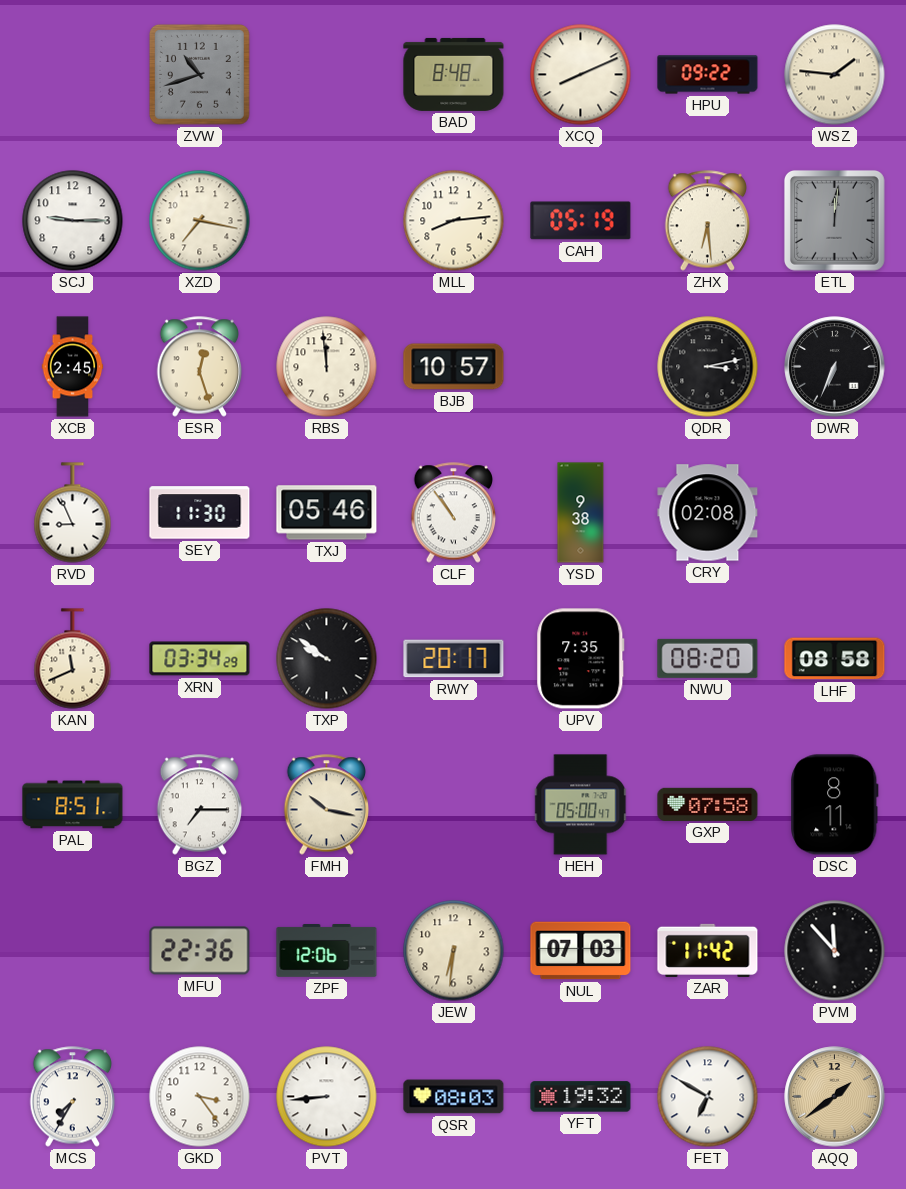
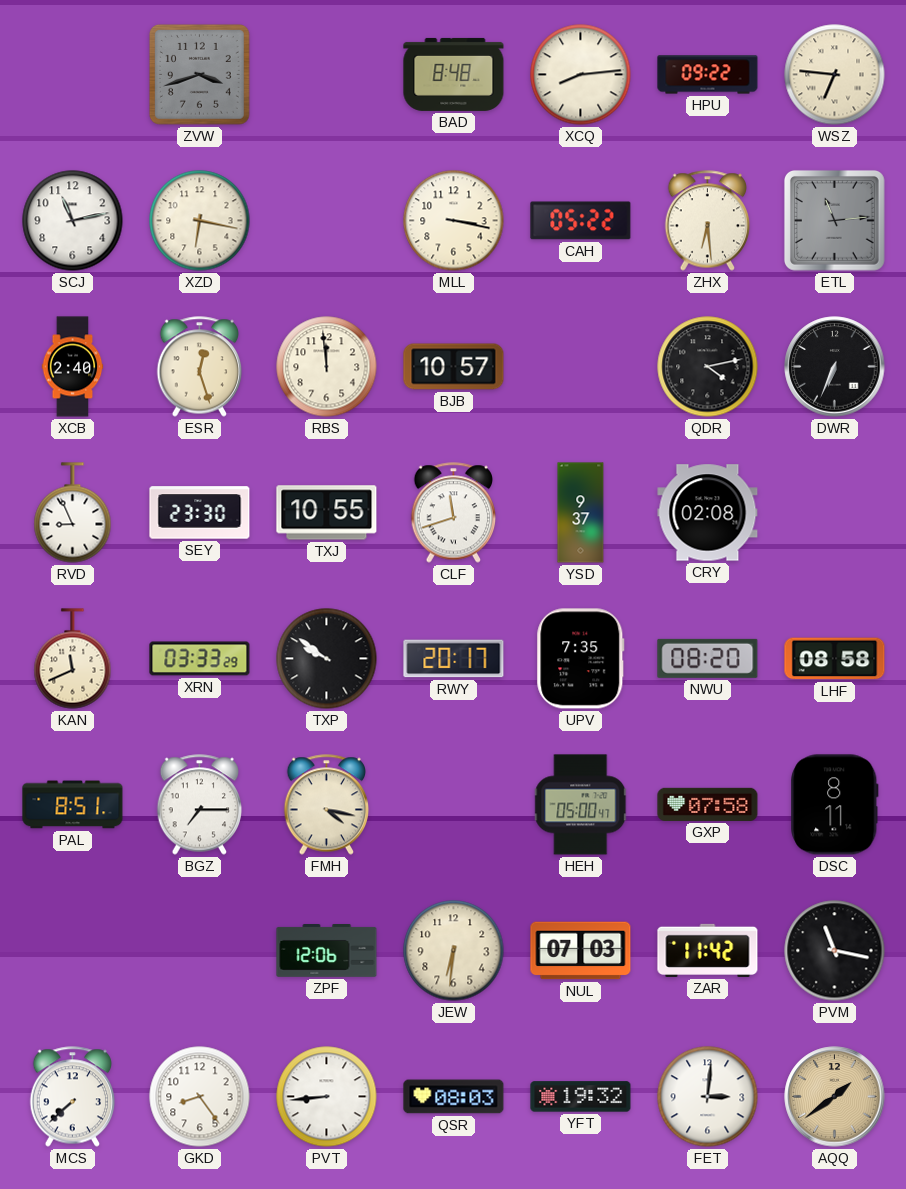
ZVW: 10:42 -> 3:42
XCQ: 8:11 -> 8:14
WSZ: 1:46 -> 6:46
SCJ: 9:15 -> 11:13
XZD: 7:17 -> 6:17
MLL: 8:14 -> 3:17
CAH: 05:19 -> 05:22
ETL: 12:01 -> 11:14
XCB: 2:45 -> 2:40
QDR: 3:13 -> 4:13
SEY: 11:30 -> 23:30
TXJ: 05:46 -> 10:55
CLF: 10:54 -> 11:42
YSD: 9:38 -> 9:37
XRN: 03:34 -> 03:33
FMH: 10:17 -> 4:17
MFU: 22:36 -> none
PVM: 11:53 -> 11:17
MCS: 7:35 -> 7:38
GKD: 3:24 -> 8:24
FET: 6:50 -> 3:01
